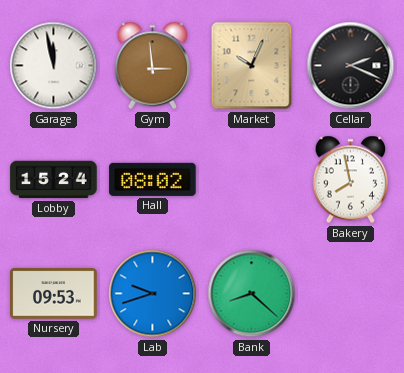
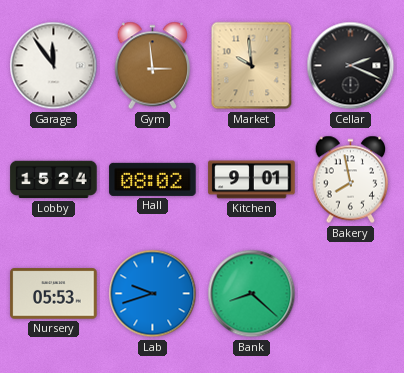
Garage: 11:58 -> 11:54
Market: 10:04 -> 9:59
Kitchen: none -> 9:01
Nursery: 09:53 -> 05:53
